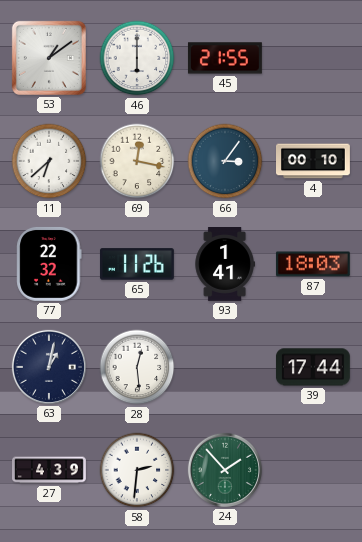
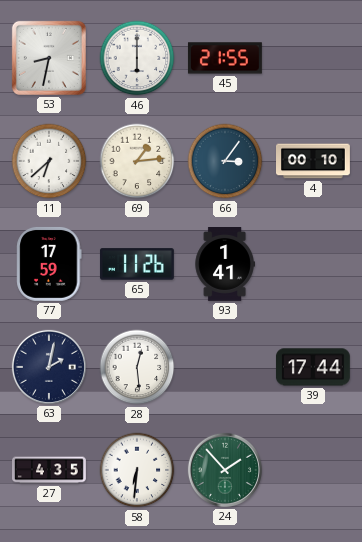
53: 1:09 -> 8:32
69: 12:17 -> 1:14
77: 22:32 -> 17:59
87: 18:03 -> none
63: 1:02 -> 2:02
27: 4:39 -> 4:35
58: 2:31 -> 6:31
